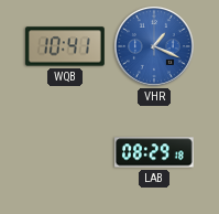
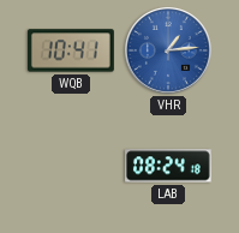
VHR: 1:19 -> 1:14
LAB: 08:29 -> 08:24
